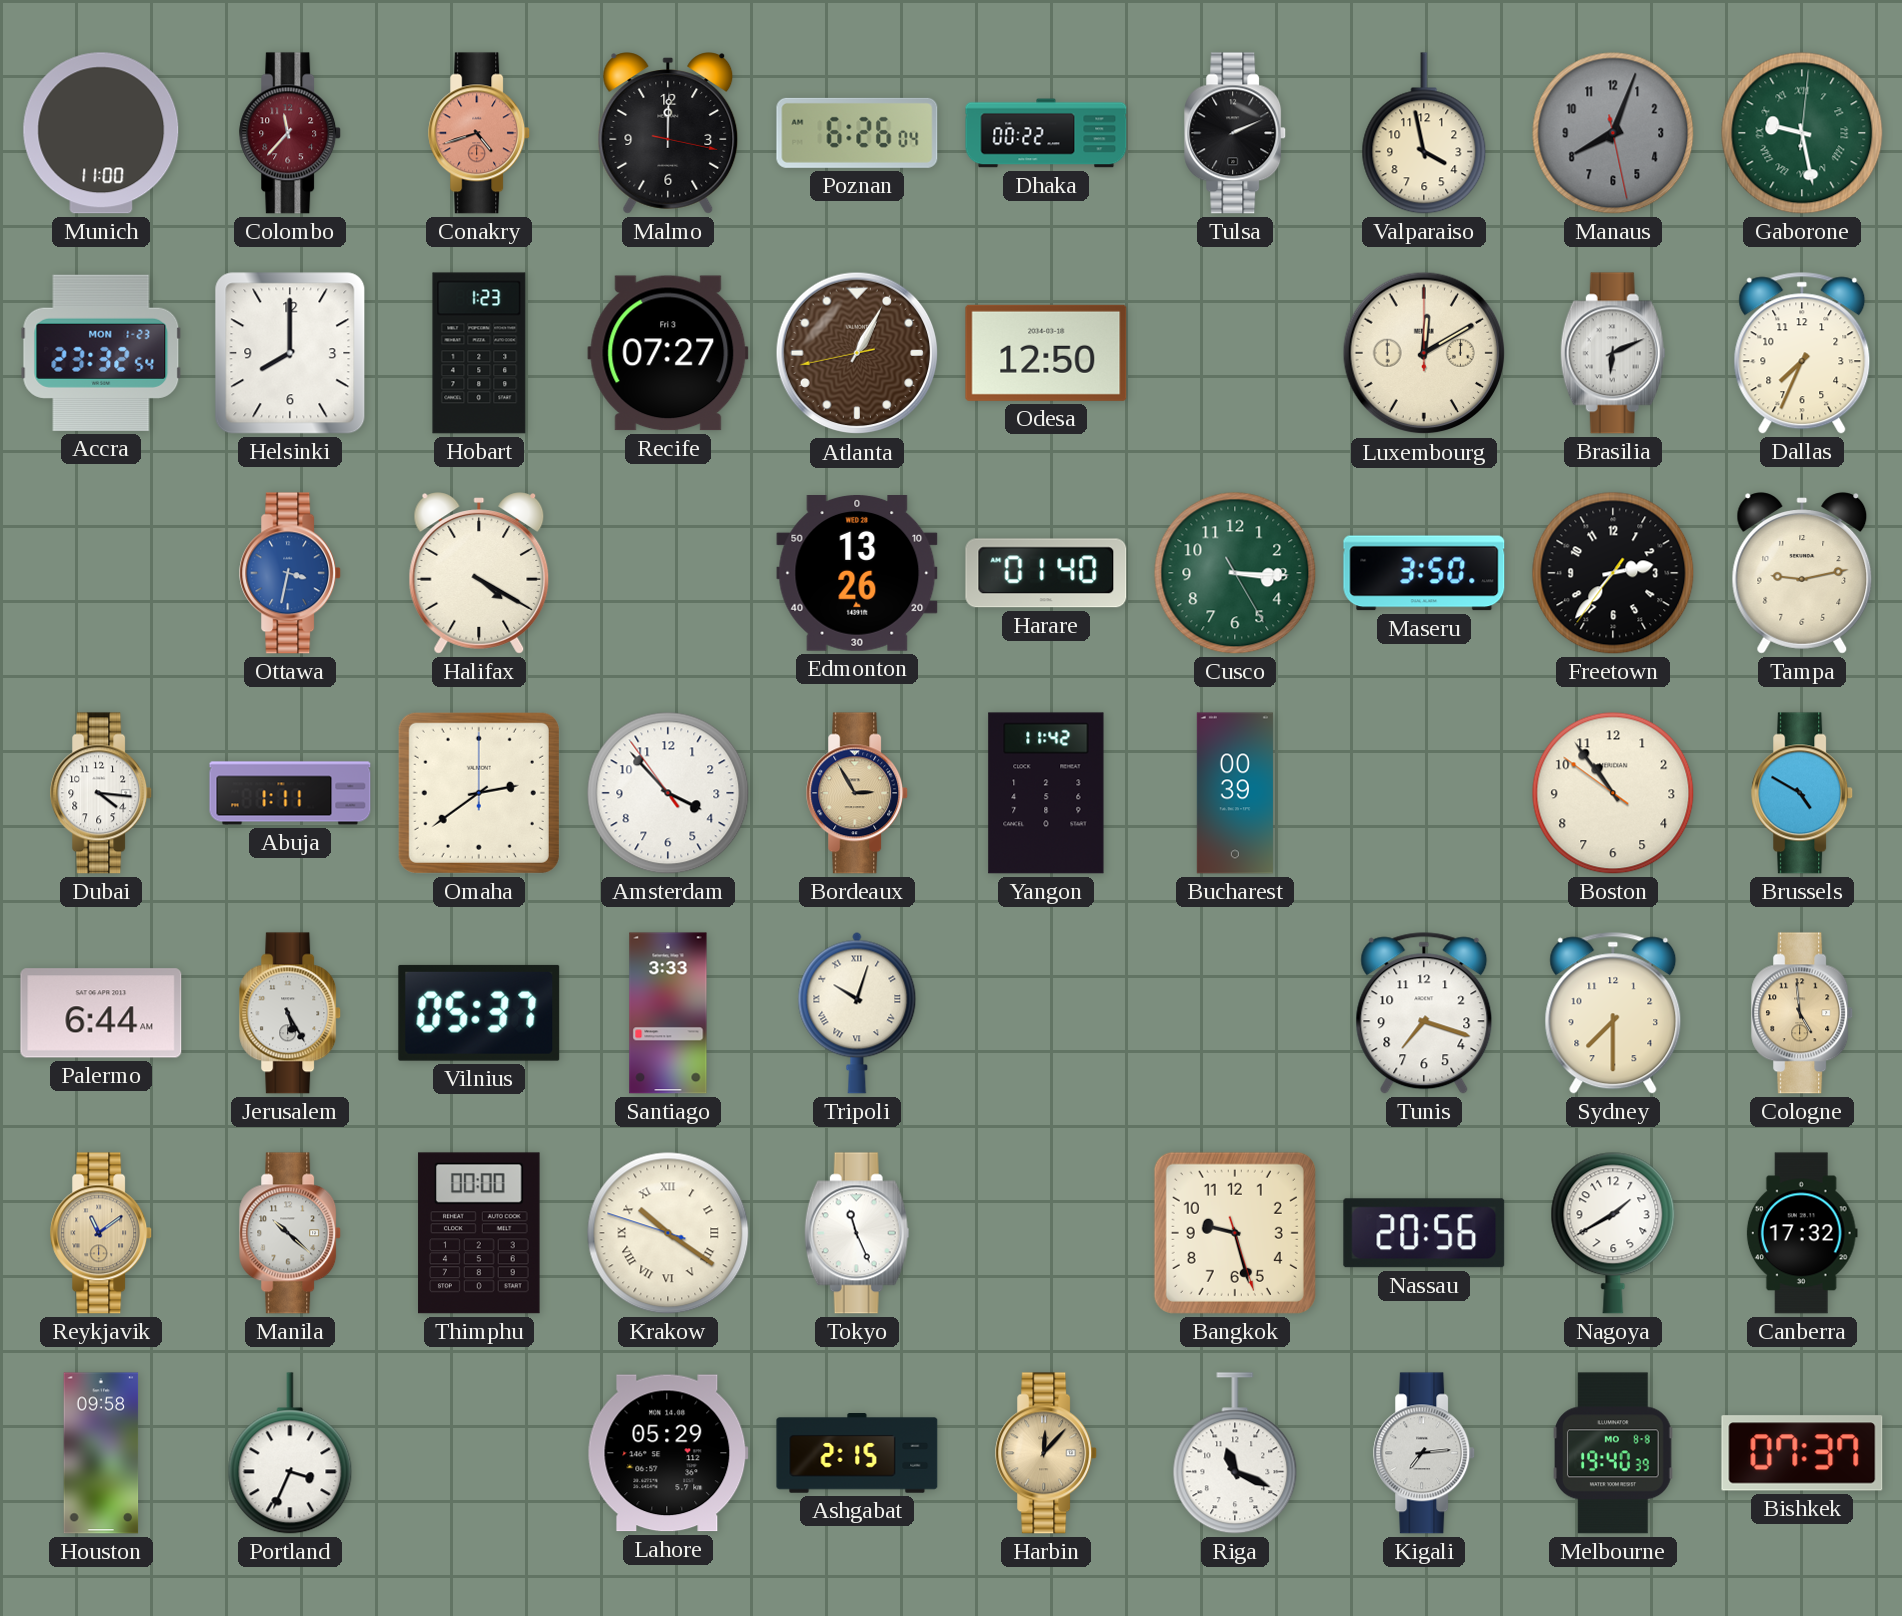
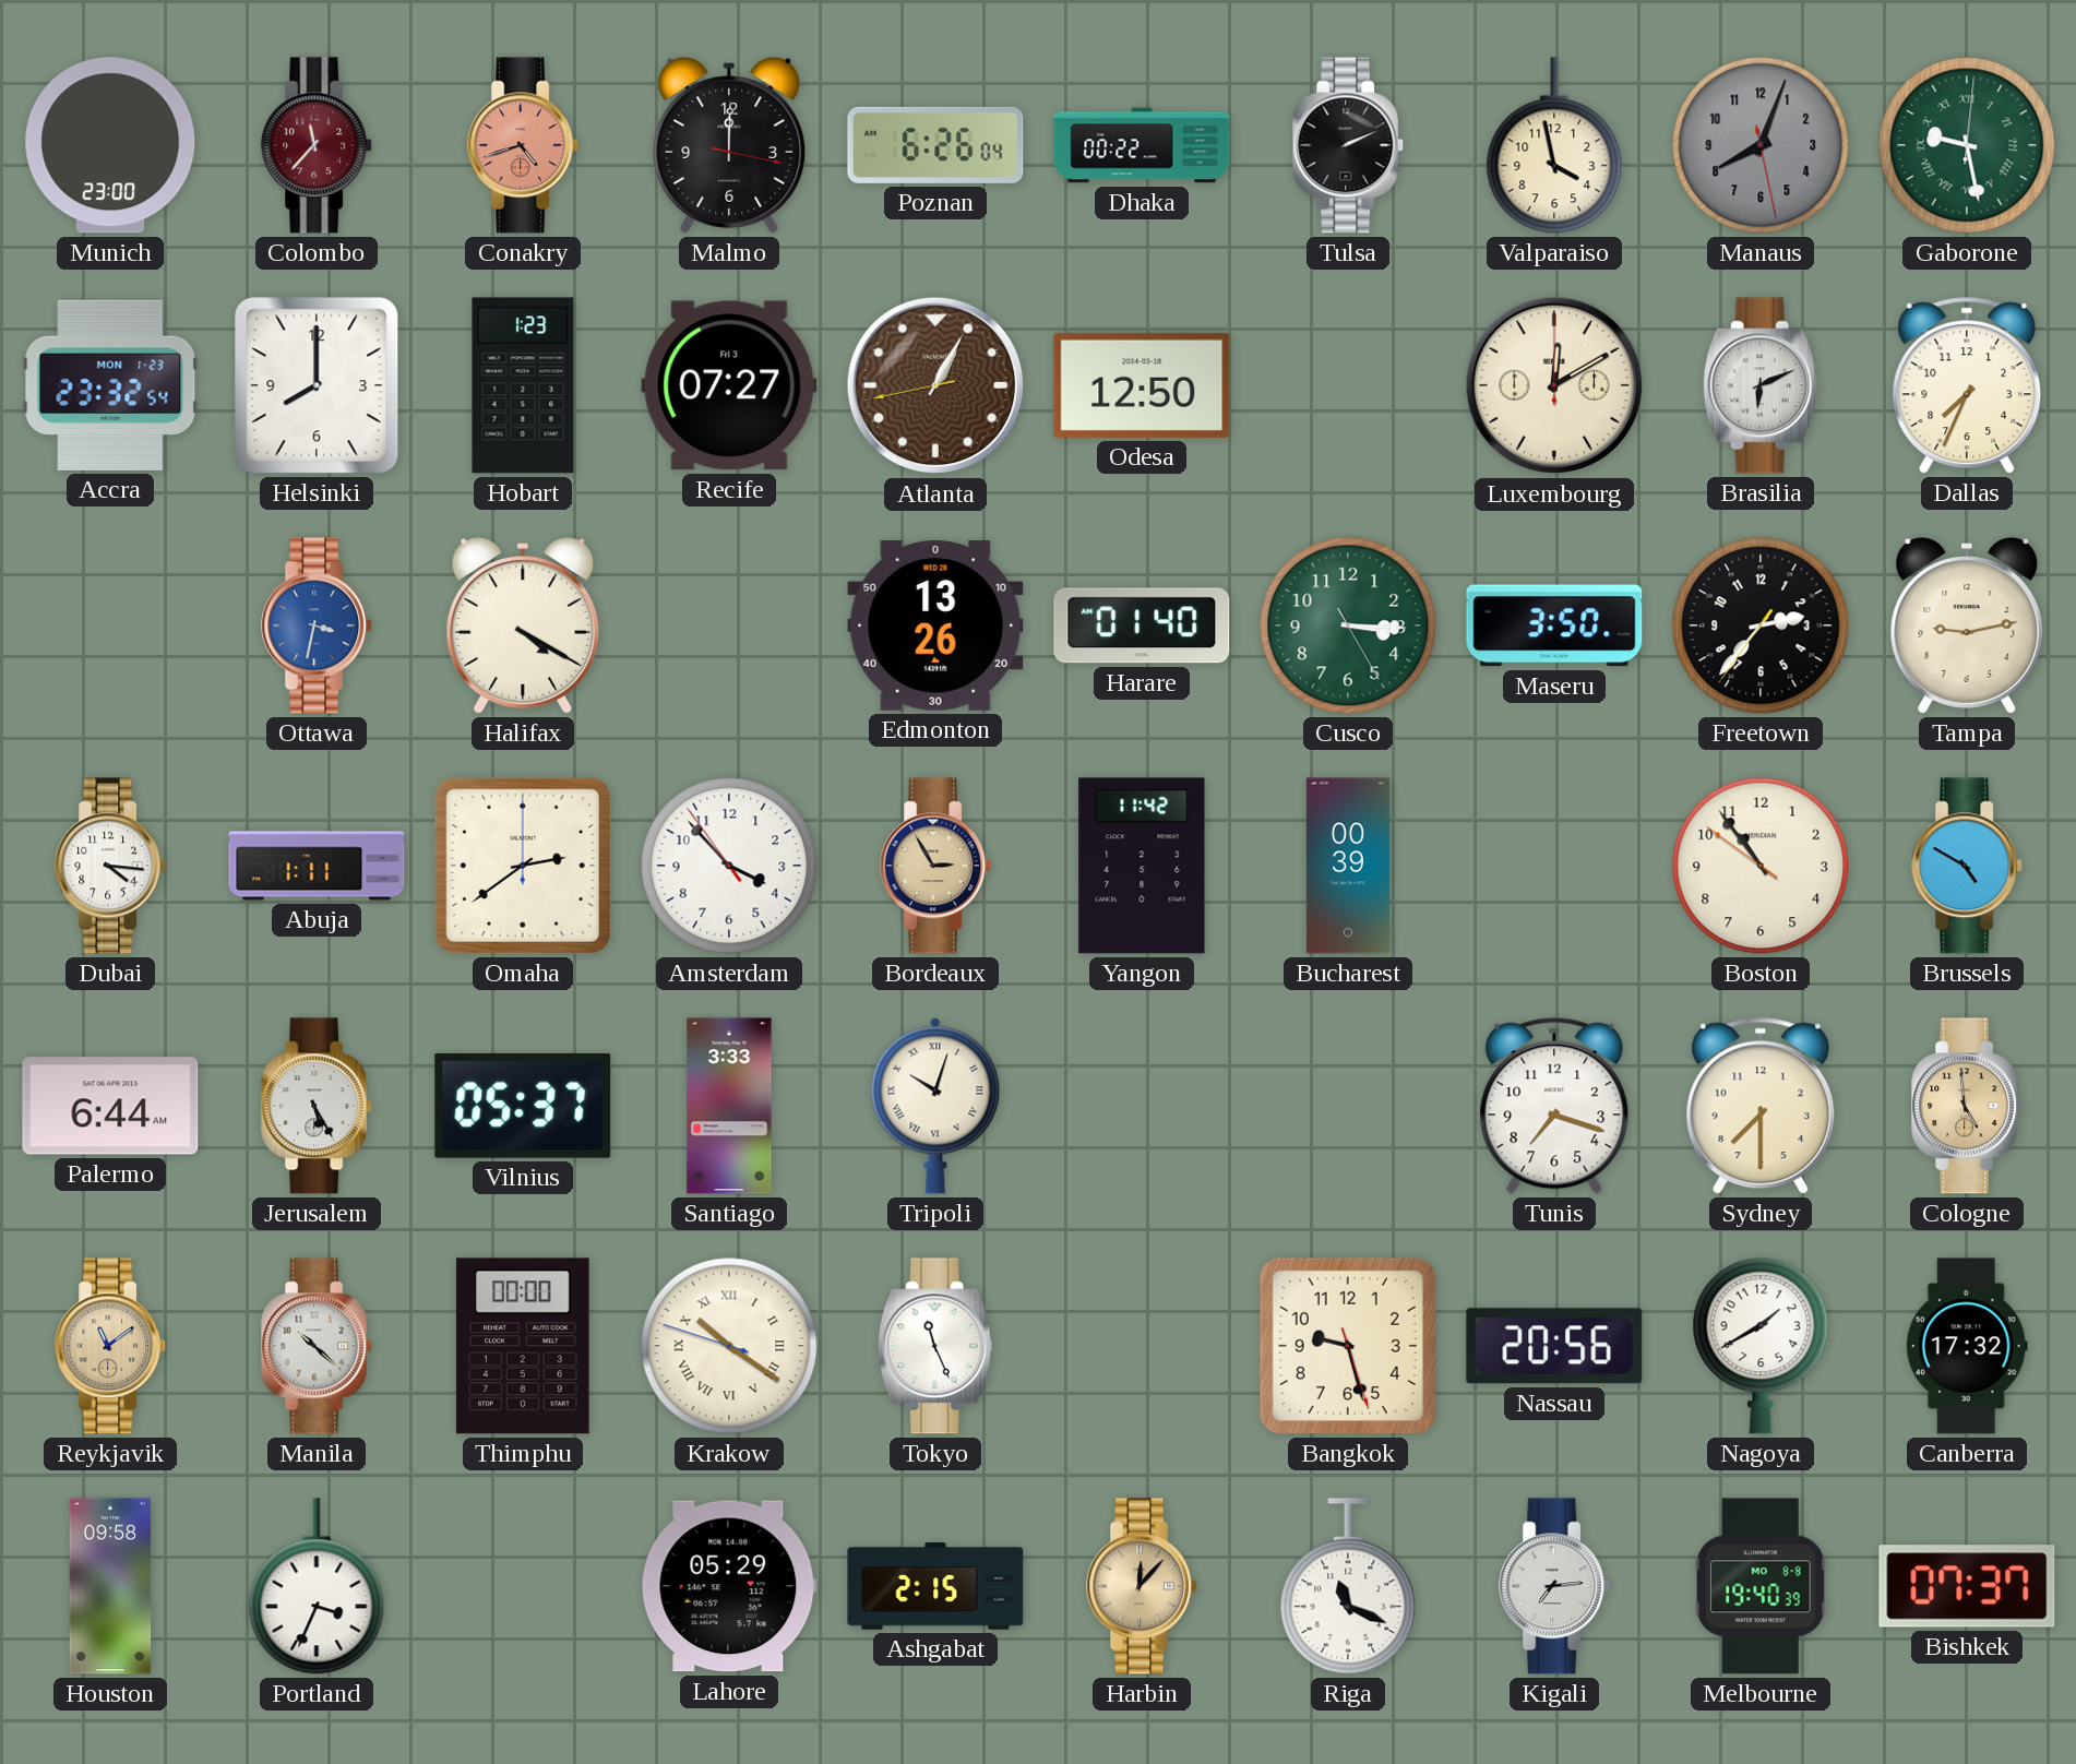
Munich: 11:00 -> 23:00
